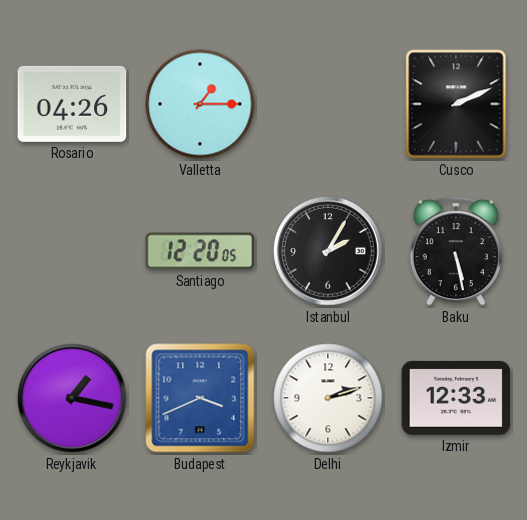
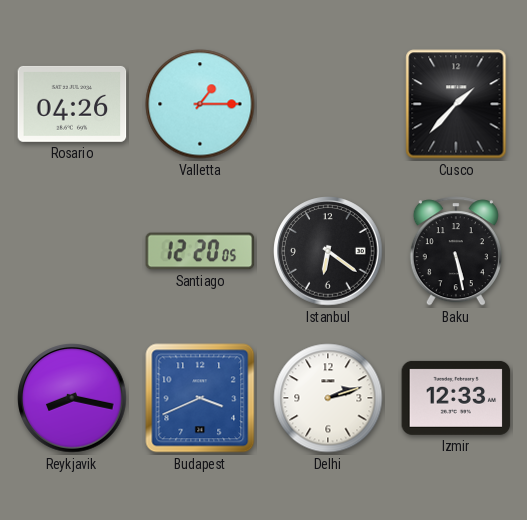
Cusco: 2:11 -> 1:37
Istanbul: 2:05 -> 6:21
Reykjavik: 1:17 -> 8:17
